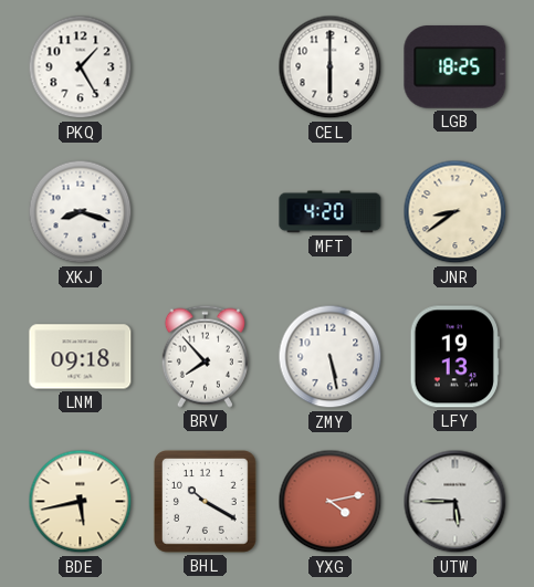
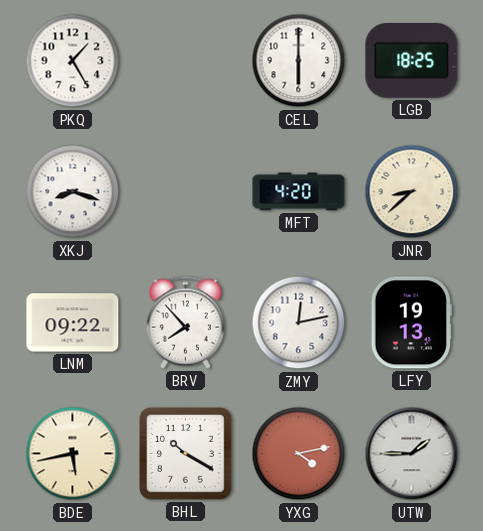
JNR: 8:39 -> 8:38
LNM: 09:18 -> 09:22
ZMY: 5:28 -> 12:13
UTW: 5:45 -> 1:45
